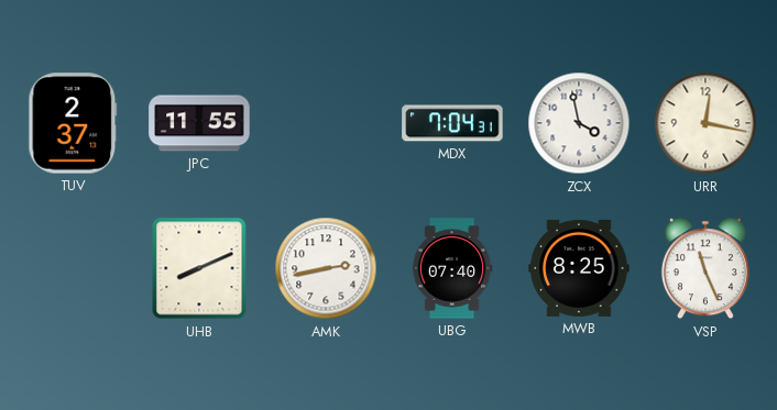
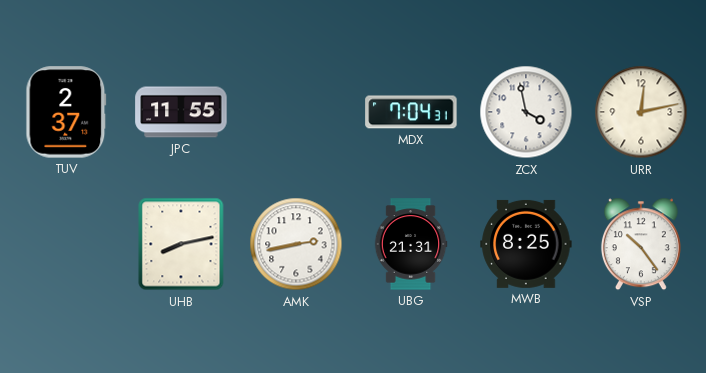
URR: 12:17 -> 12:13
UHB: 8:11 -> 8:13
UBG: 07:40 -> 21:31
VSP: 11:26 -> 10:24
